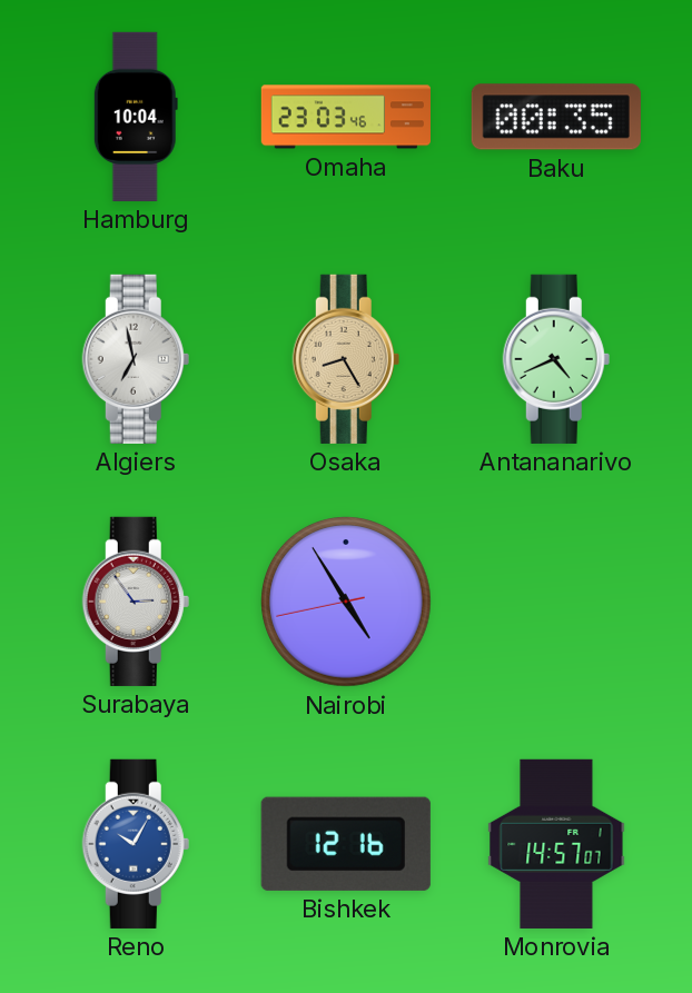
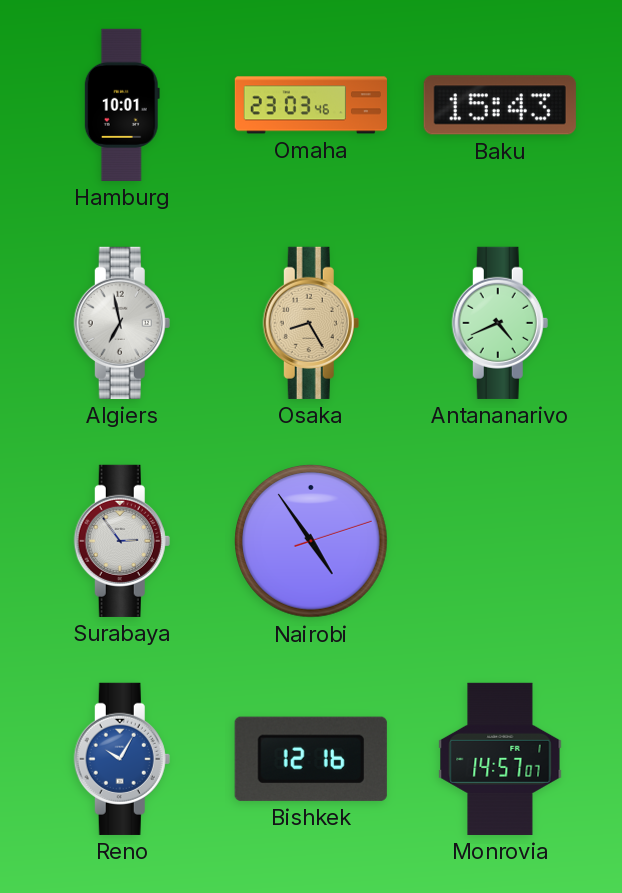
Hamburg: 10:04 -> 10:01
Baku: 00:35 -> 15:43
Nairobi: 4:54:43 -> 4:54:12
